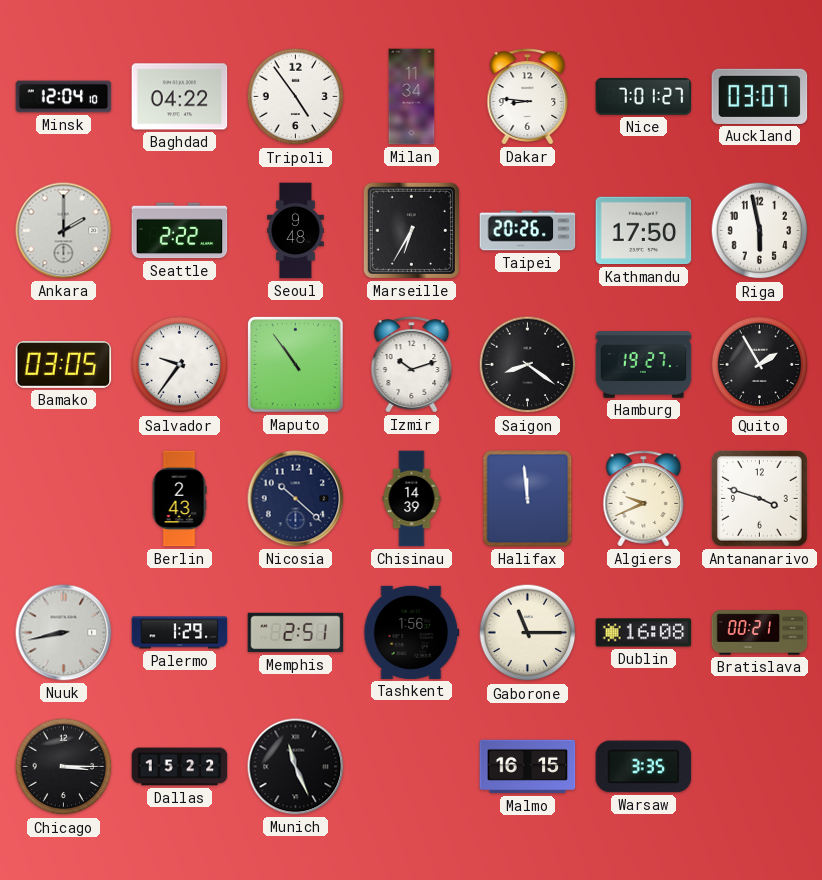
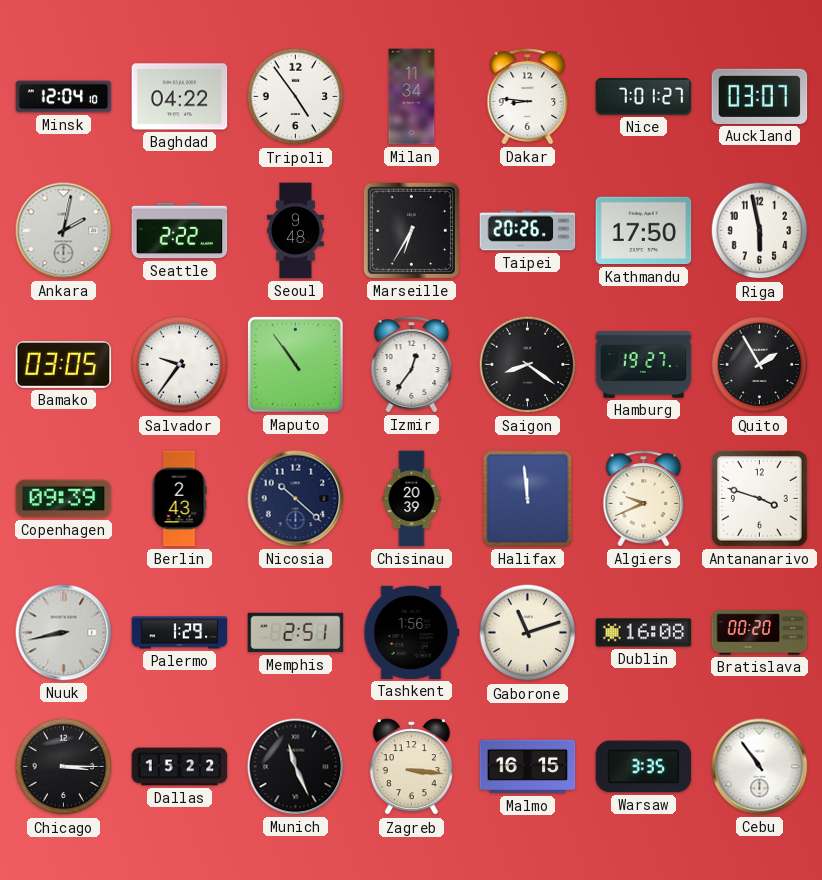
Ankara: 2:00 -> 2:02
Izmir: 10:12 -> 12:36
Copenhagen: none -> 09:39
Chisinau: 14:39 -> 20:39
Gaborone: 11:15 -> 11:12
Bratislava: 00:21 -> 00:20
Zagreb: none -> 3:16
Cebu: none -> 10:54
